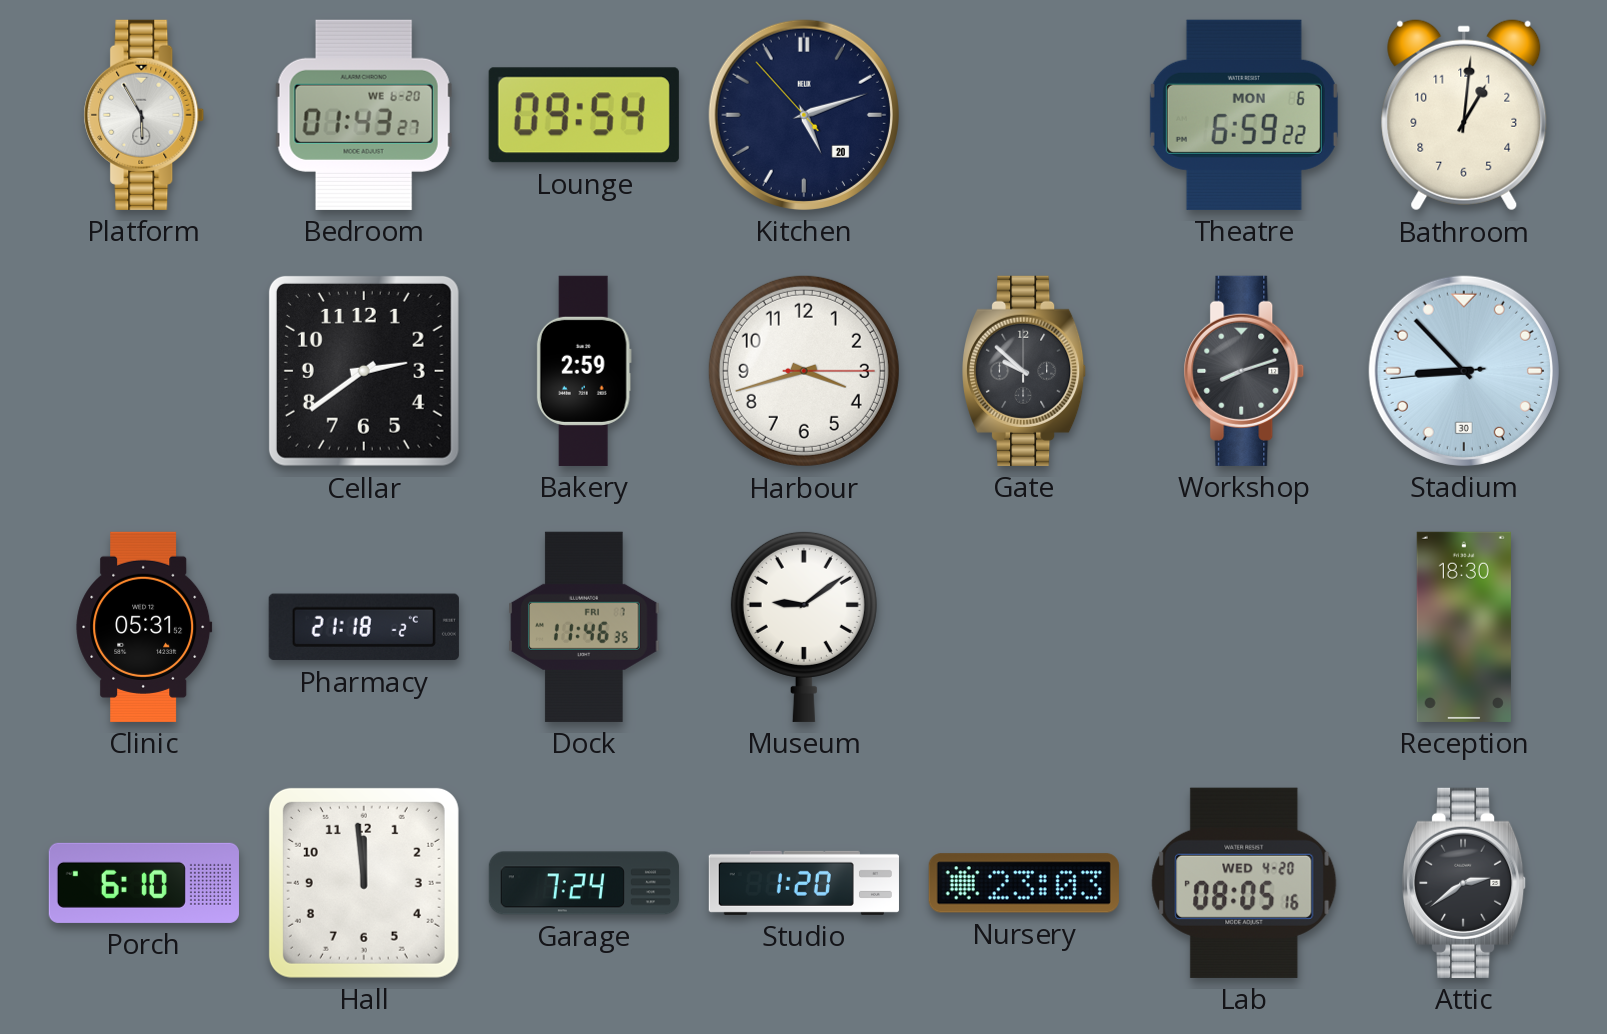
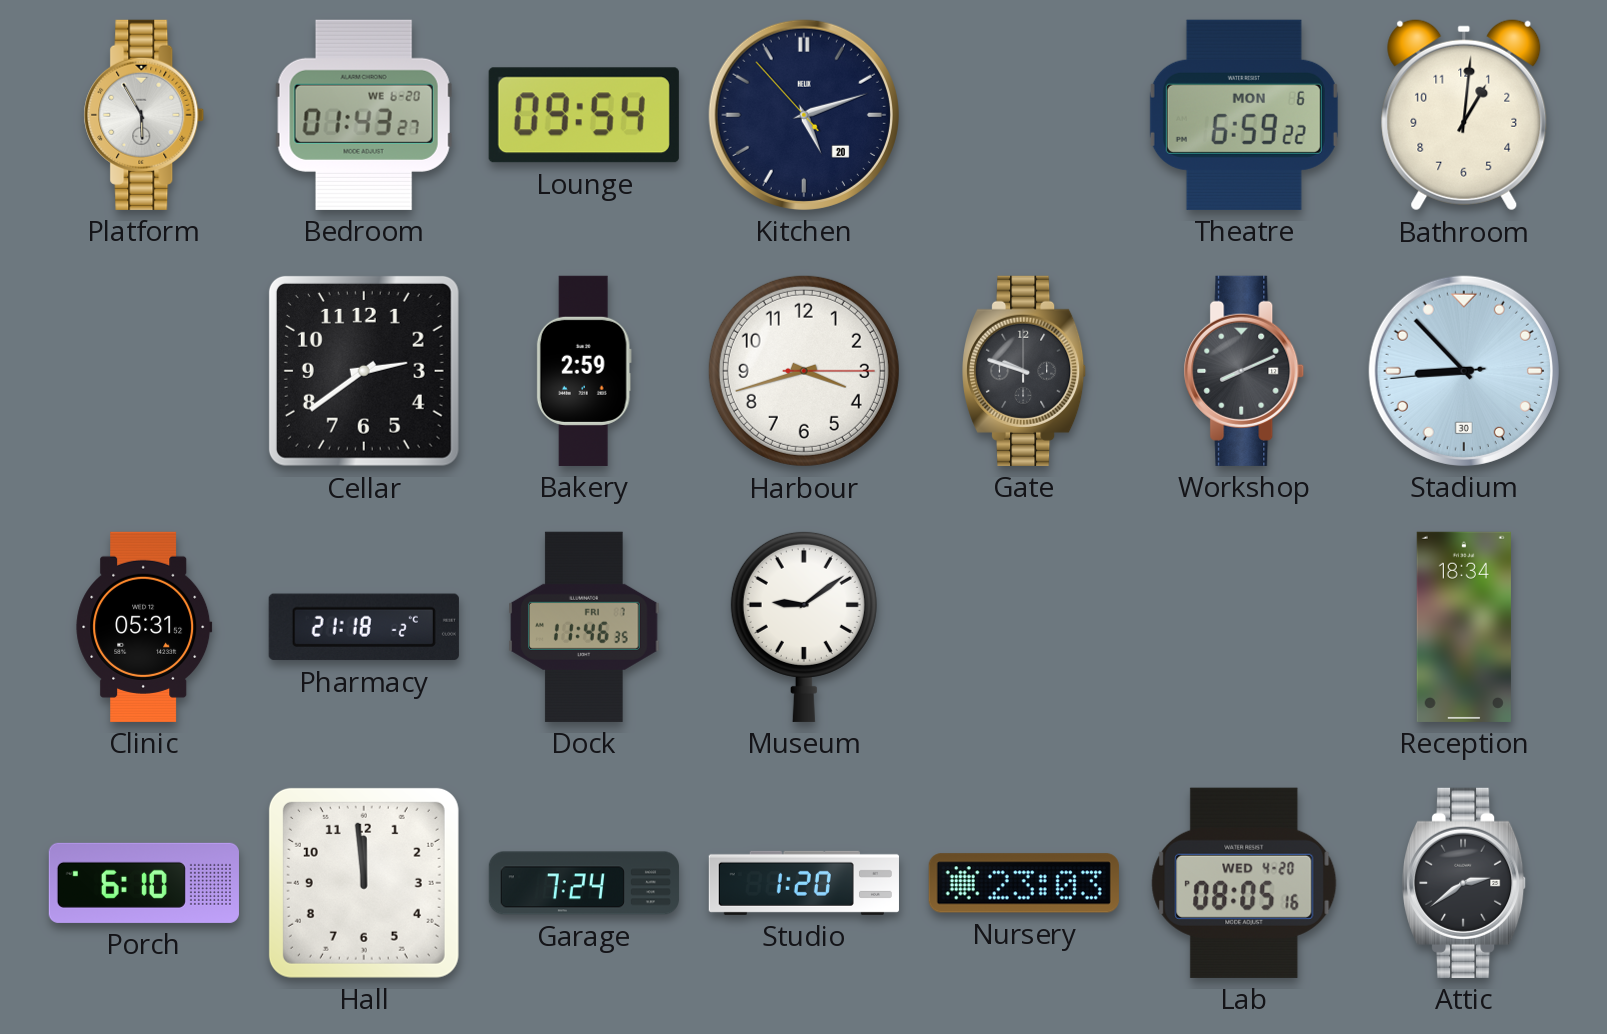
Gate: 9:52 -> 9:48
Workshop: 8:12 -> 8:11
Reception: 18:30 -> 18:34
